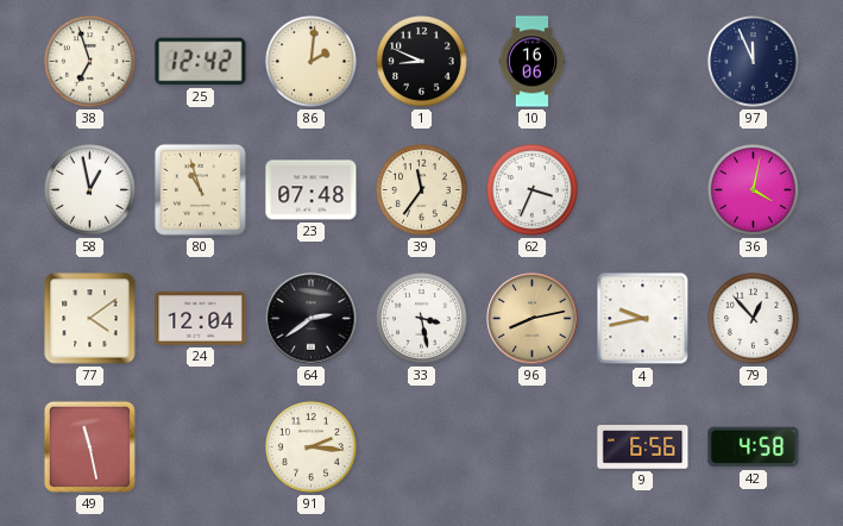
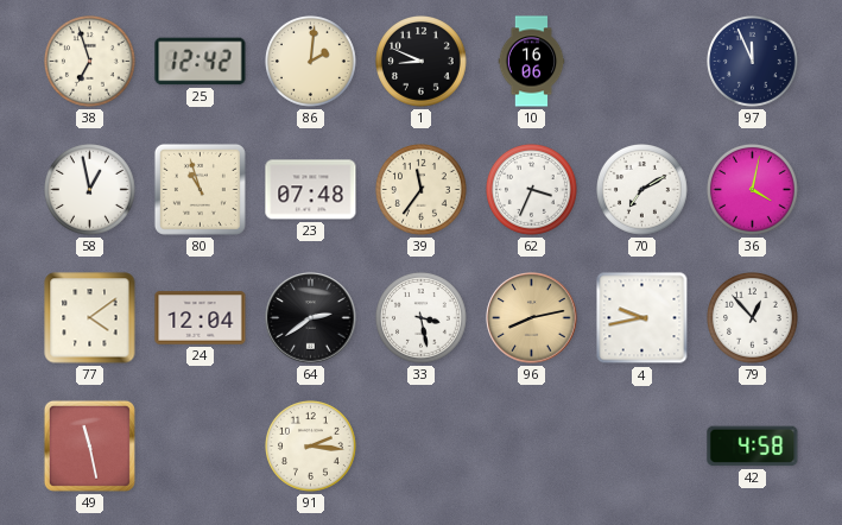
70: none -> 7:10
9: 6:56 -> none
